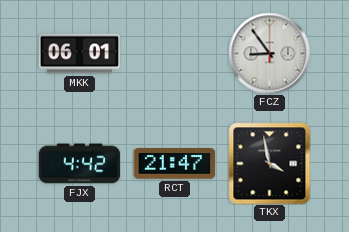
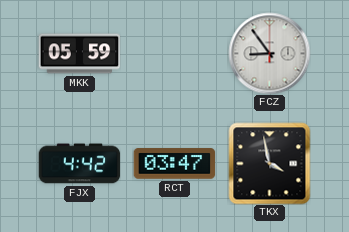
MKK: 06:01 -> 05:59
RCT: 21:47 -> 03:47
